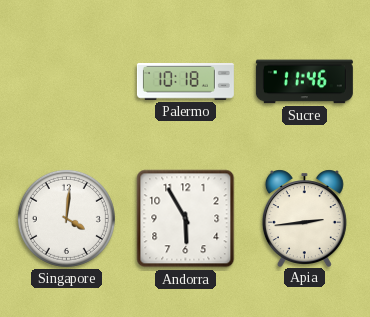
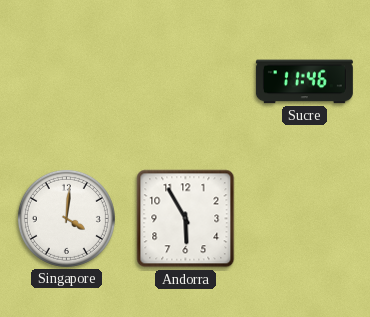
Palermo: 10:18 -> none
Apia: 2:44 -> none
